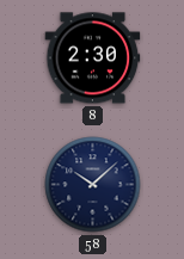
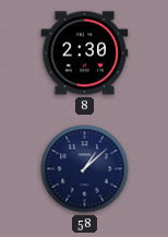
58: 10:08 -> 1:08
